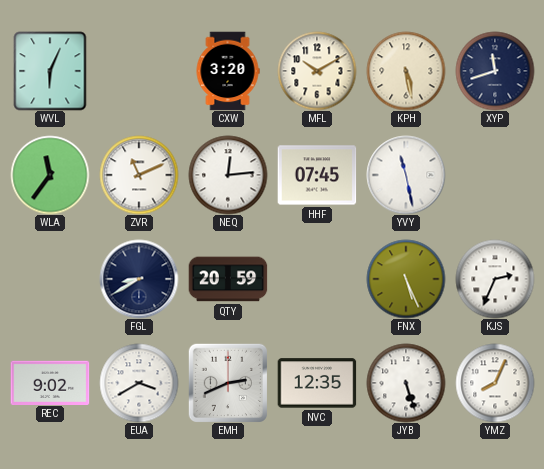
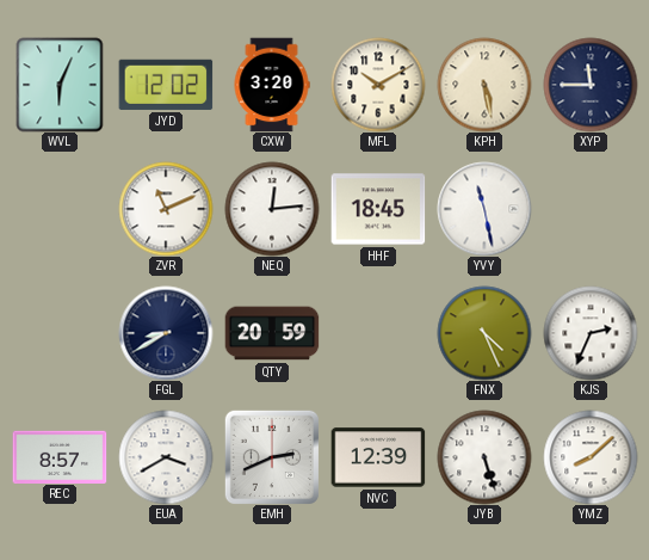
JYD: none -> 12:02
XYP: 11:42 -> 11:45
WLA: 11:36 -> none
HHF: 07:45 -> 18:45
FNX: 5:26 -> 4:26
REC: 9:02 -> 8:57
NVC: 12:35 -> 12:39
YMZ: 8:04 -> 8:08
